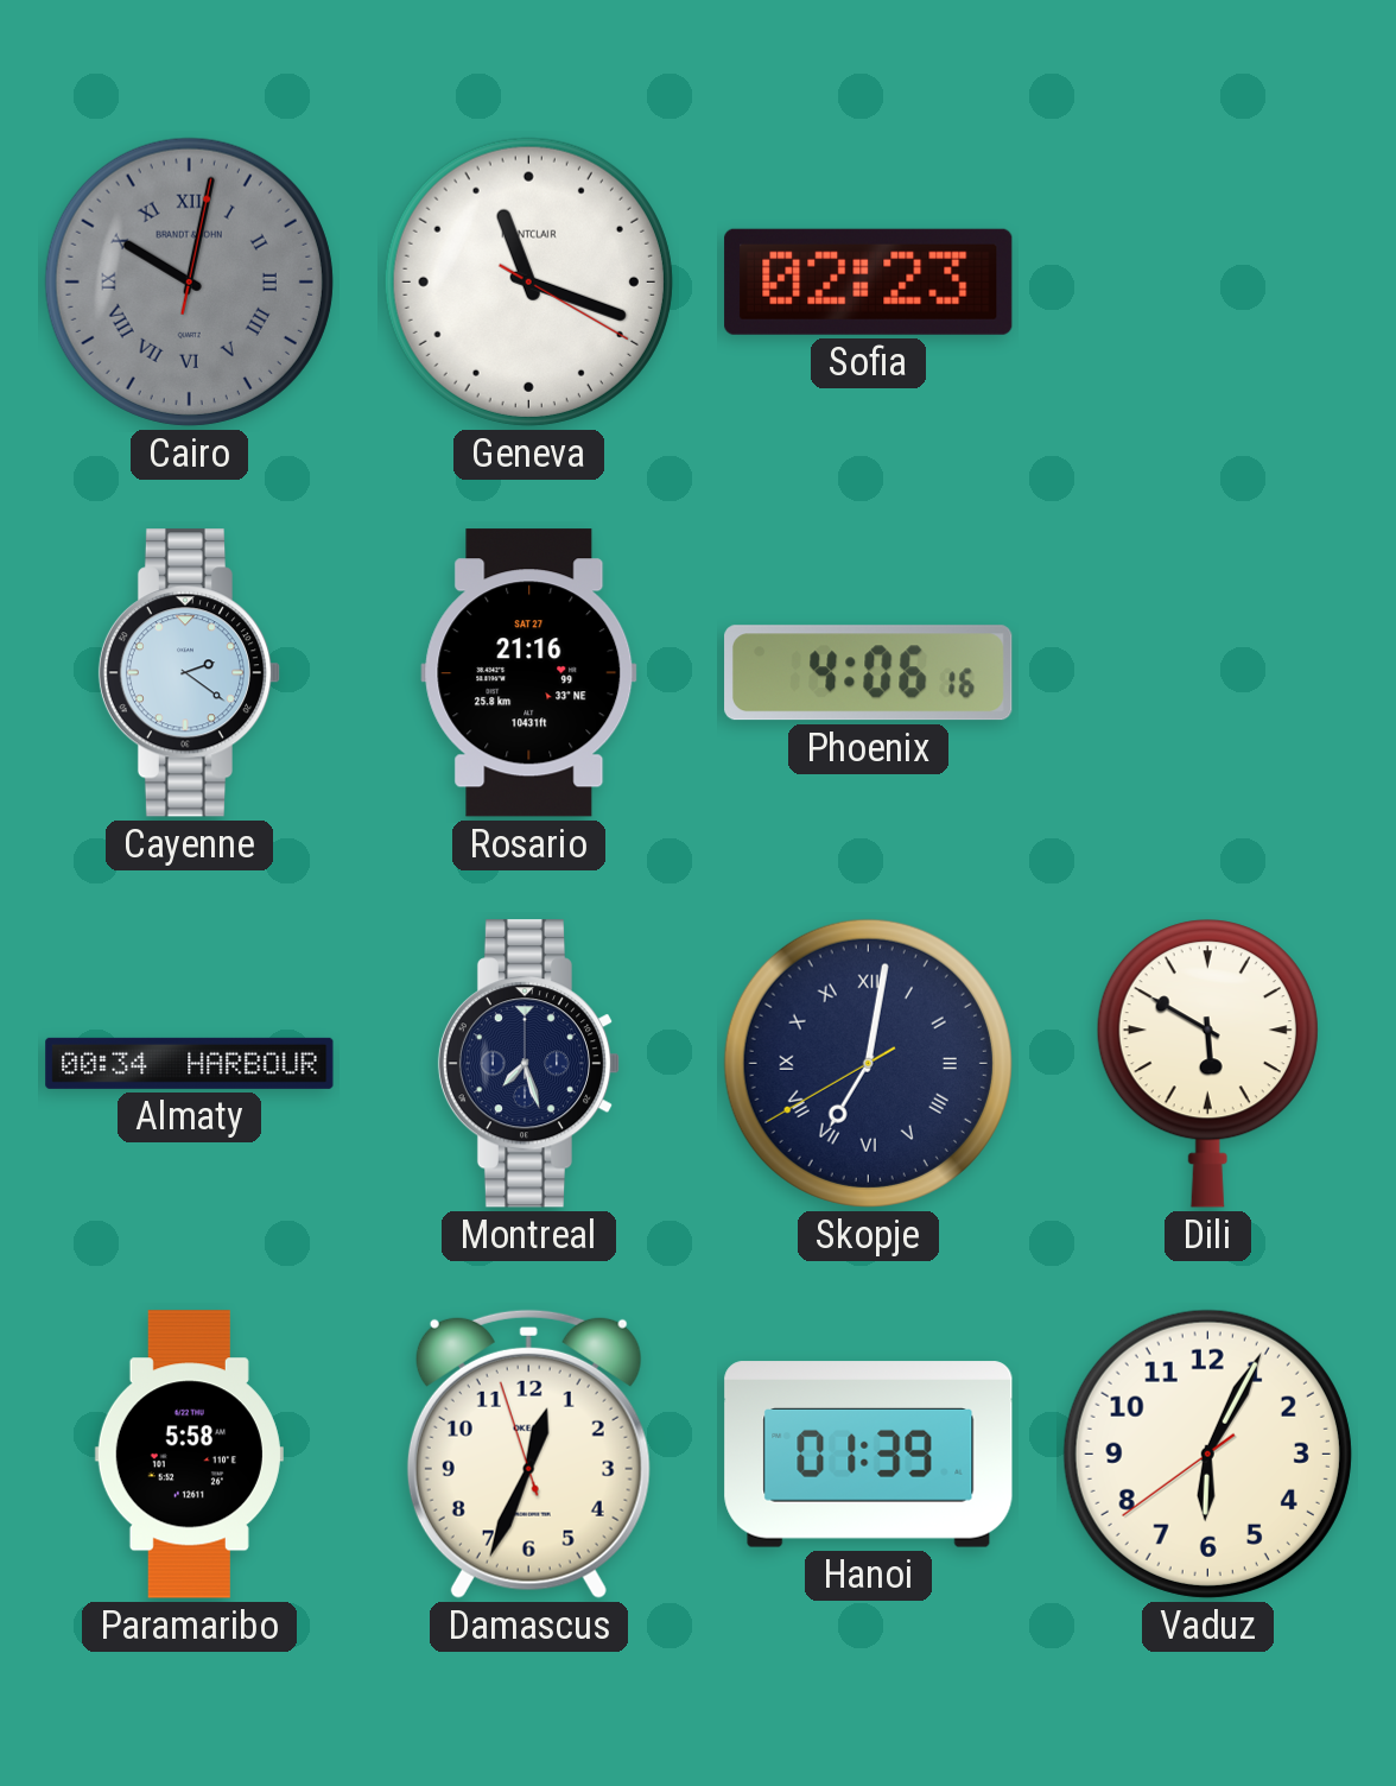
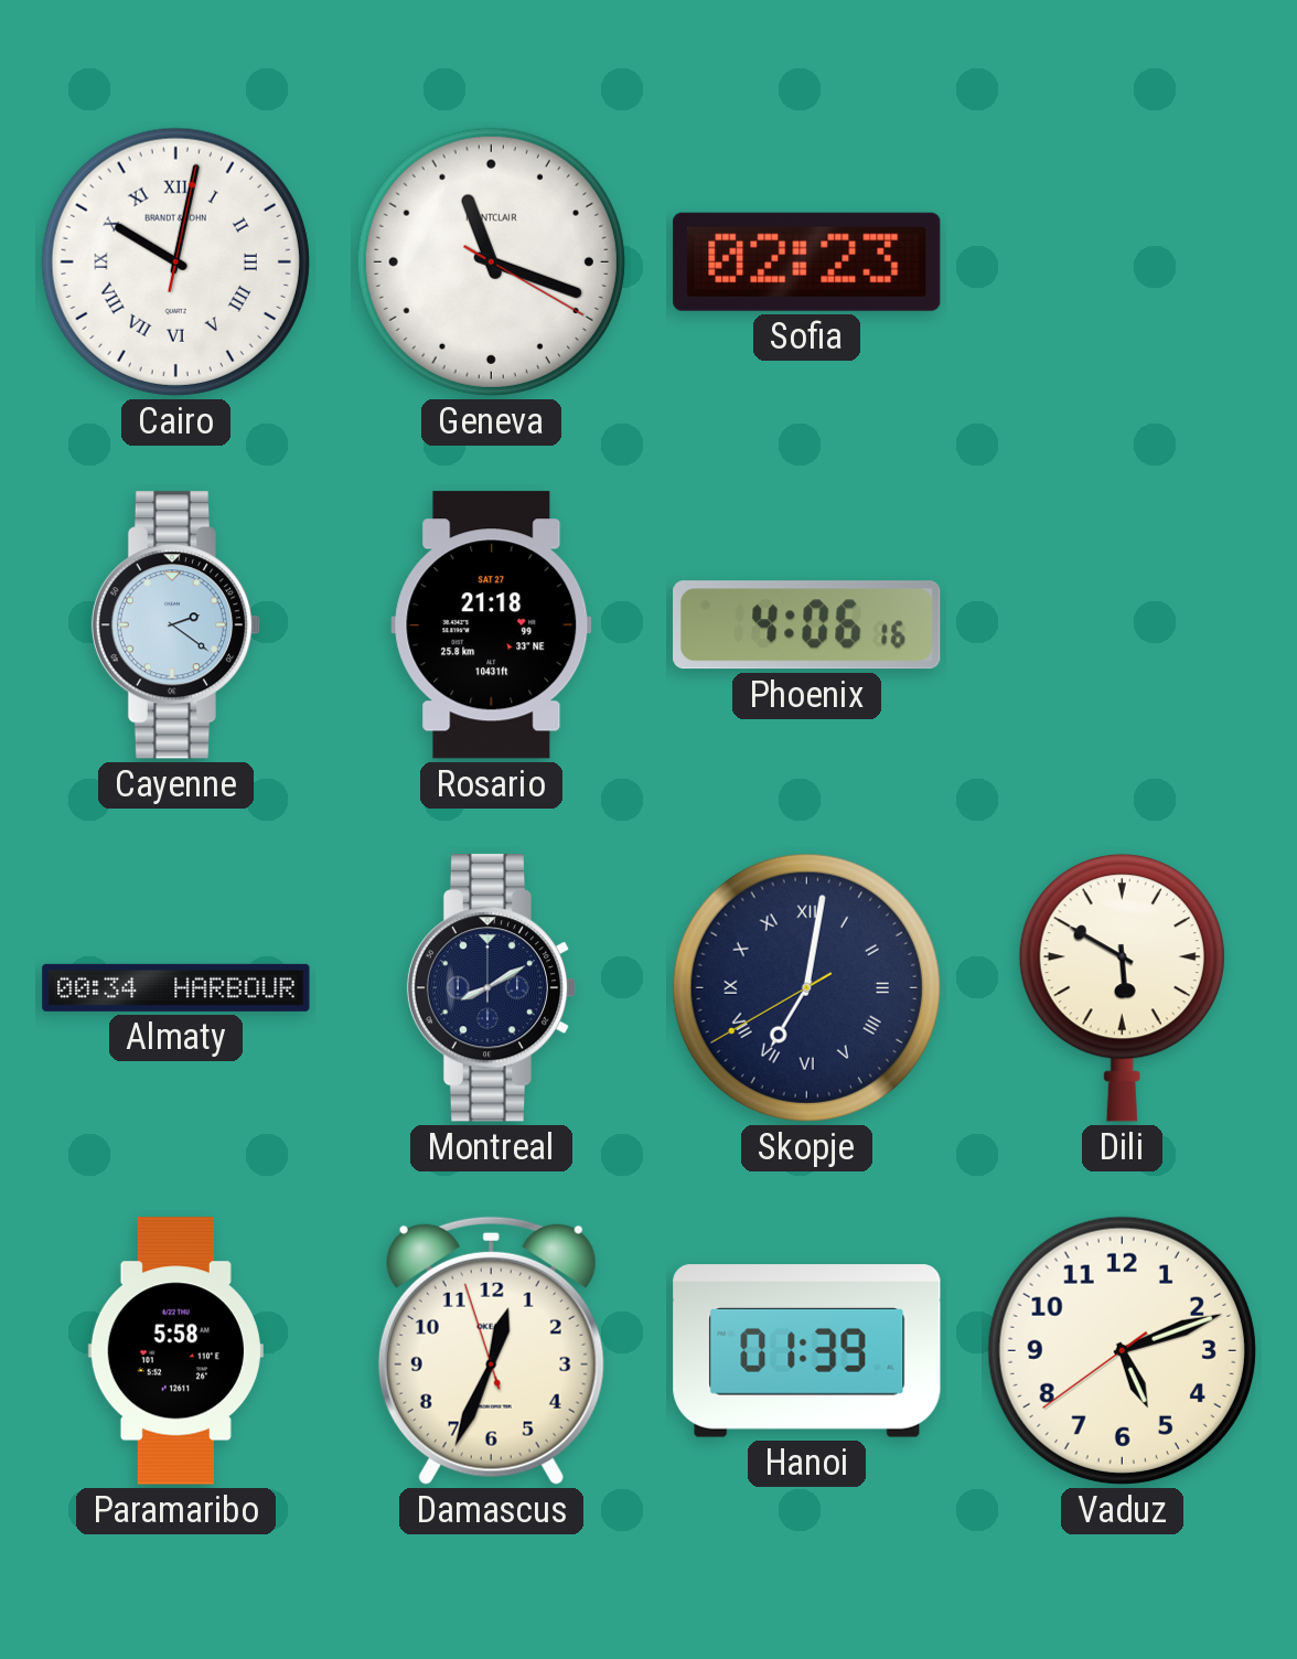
Cairo dial: grey -> white
Rosario: 21:16 -> 21:18
Montreal: 7:27 -> 8:10
Vaduz: 6:04 -> 5:11
